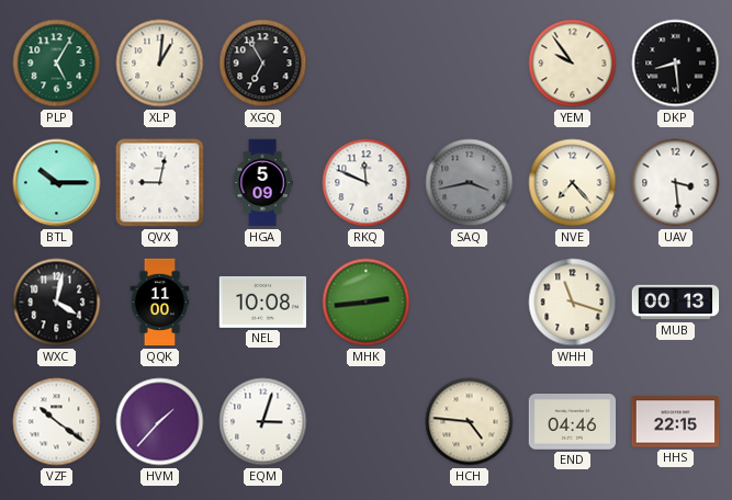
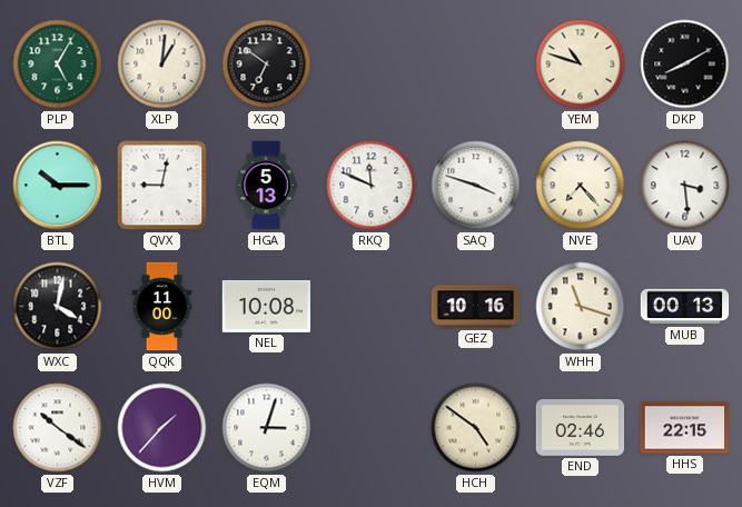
XGQ: 6:55 -> 6:51
YEM: 9:54 -> 10:48
DKP: 8:29 -> 8:10
HGA: 5:09 -> 5:13
SAQ: 3:43 -> 3:48
SAQ dial: grey -> white
MHK: 2:44 -> none
GEZ: none -> 10:16
HCH: 4:46 -> 4:51
END: 04:46 -> 02:46
